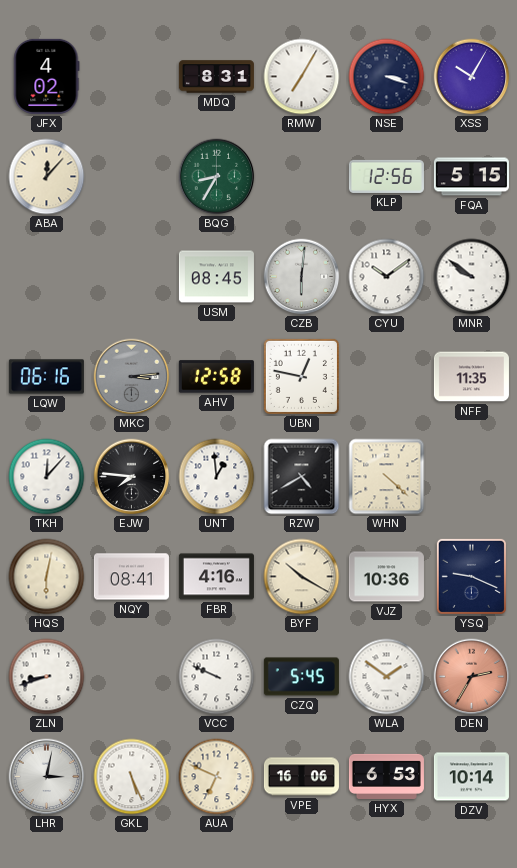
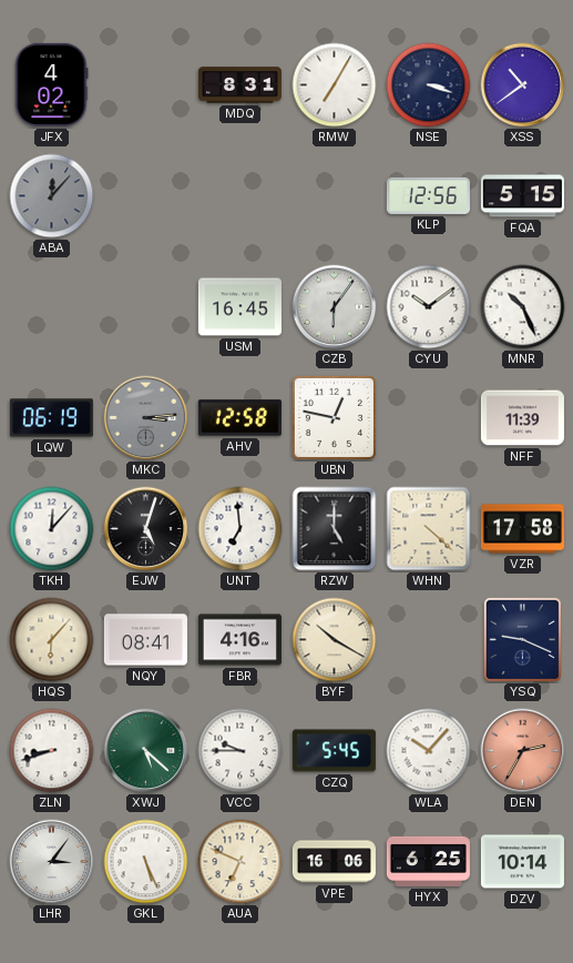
XSS: 10:05 -> 10:39
ABA dial: cream -> grey
BQG: 8:35 -> none
USM: 08:45 -> 16:45
CZB: 6:01 -> 6:06
MNR: 9:51 -> 10:26
LQW: 06:16 -> 06:19
NFF: 11:35 -> 11:39
EJW: 7:46 -> 5:03
UNT: 12:59 -> 6:59
RZW: 4:40 -> 5:00
VZR: none -> 17:58
HQS: 6:02 -> 6:07
VJZ: 10:36 -> none
XWJ: none -> 5:22
VCC: 9:49 -> 9:45
WLA: 1:51 -> 10:07
LHR: 3:02 -> 3:06
HYX: 6:53 -> 6:25
